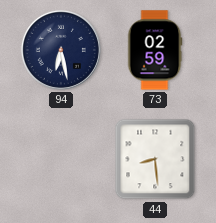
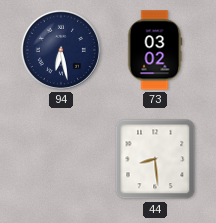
73: 02:59 -> 03:02
